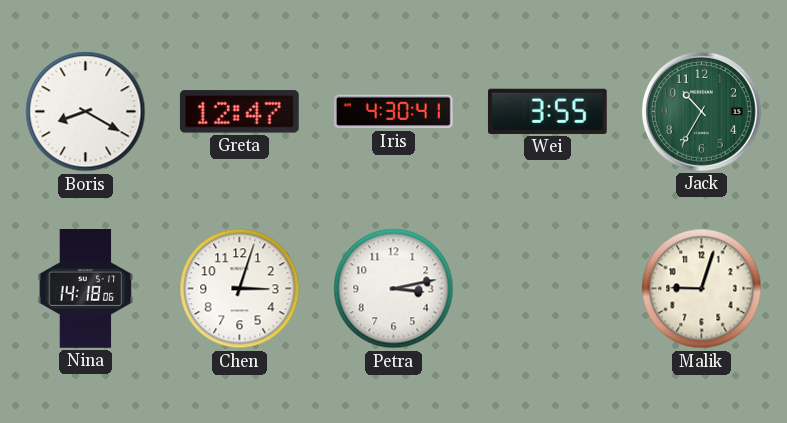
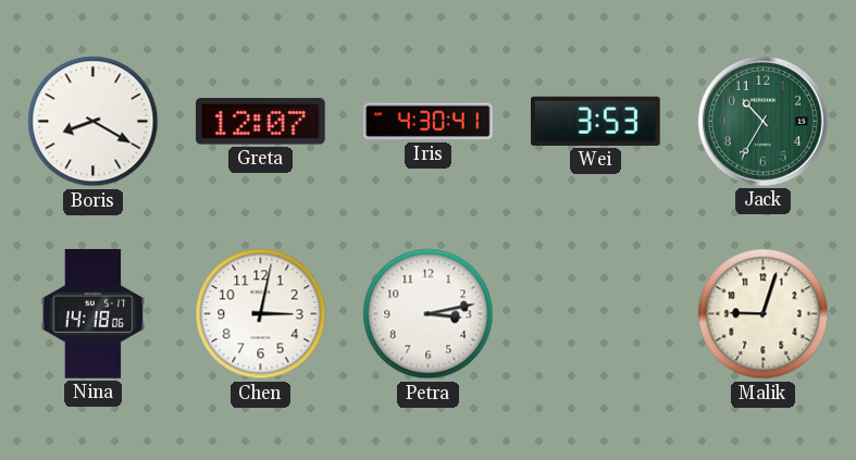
Greta: 12:47 -> 12:07
Wei: 3:55 -> 3:53
Chen: 3:03 -> 3:02
